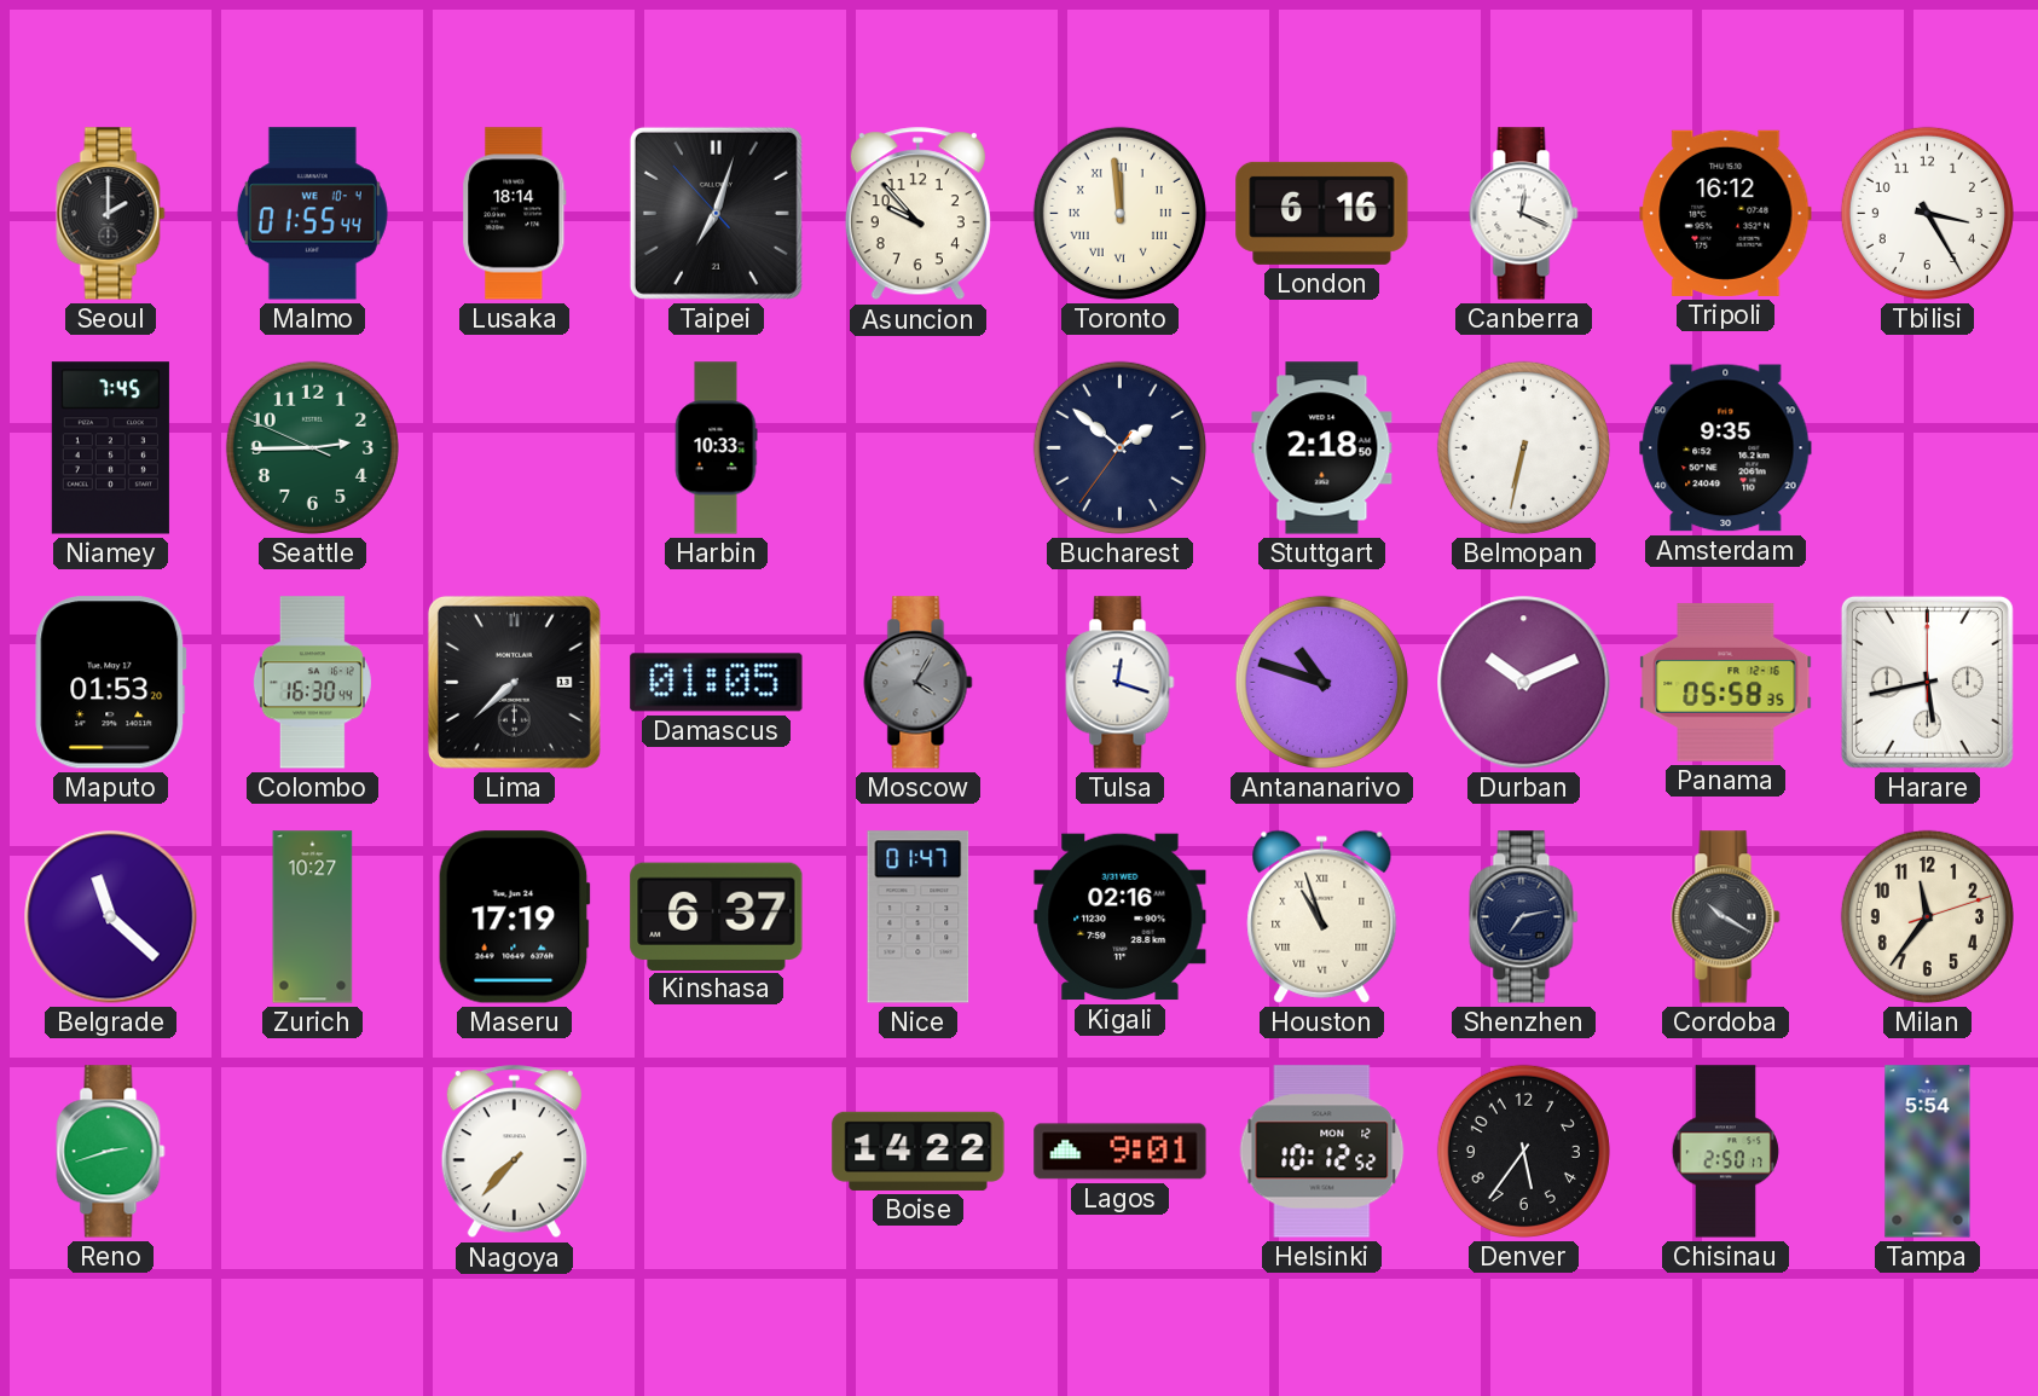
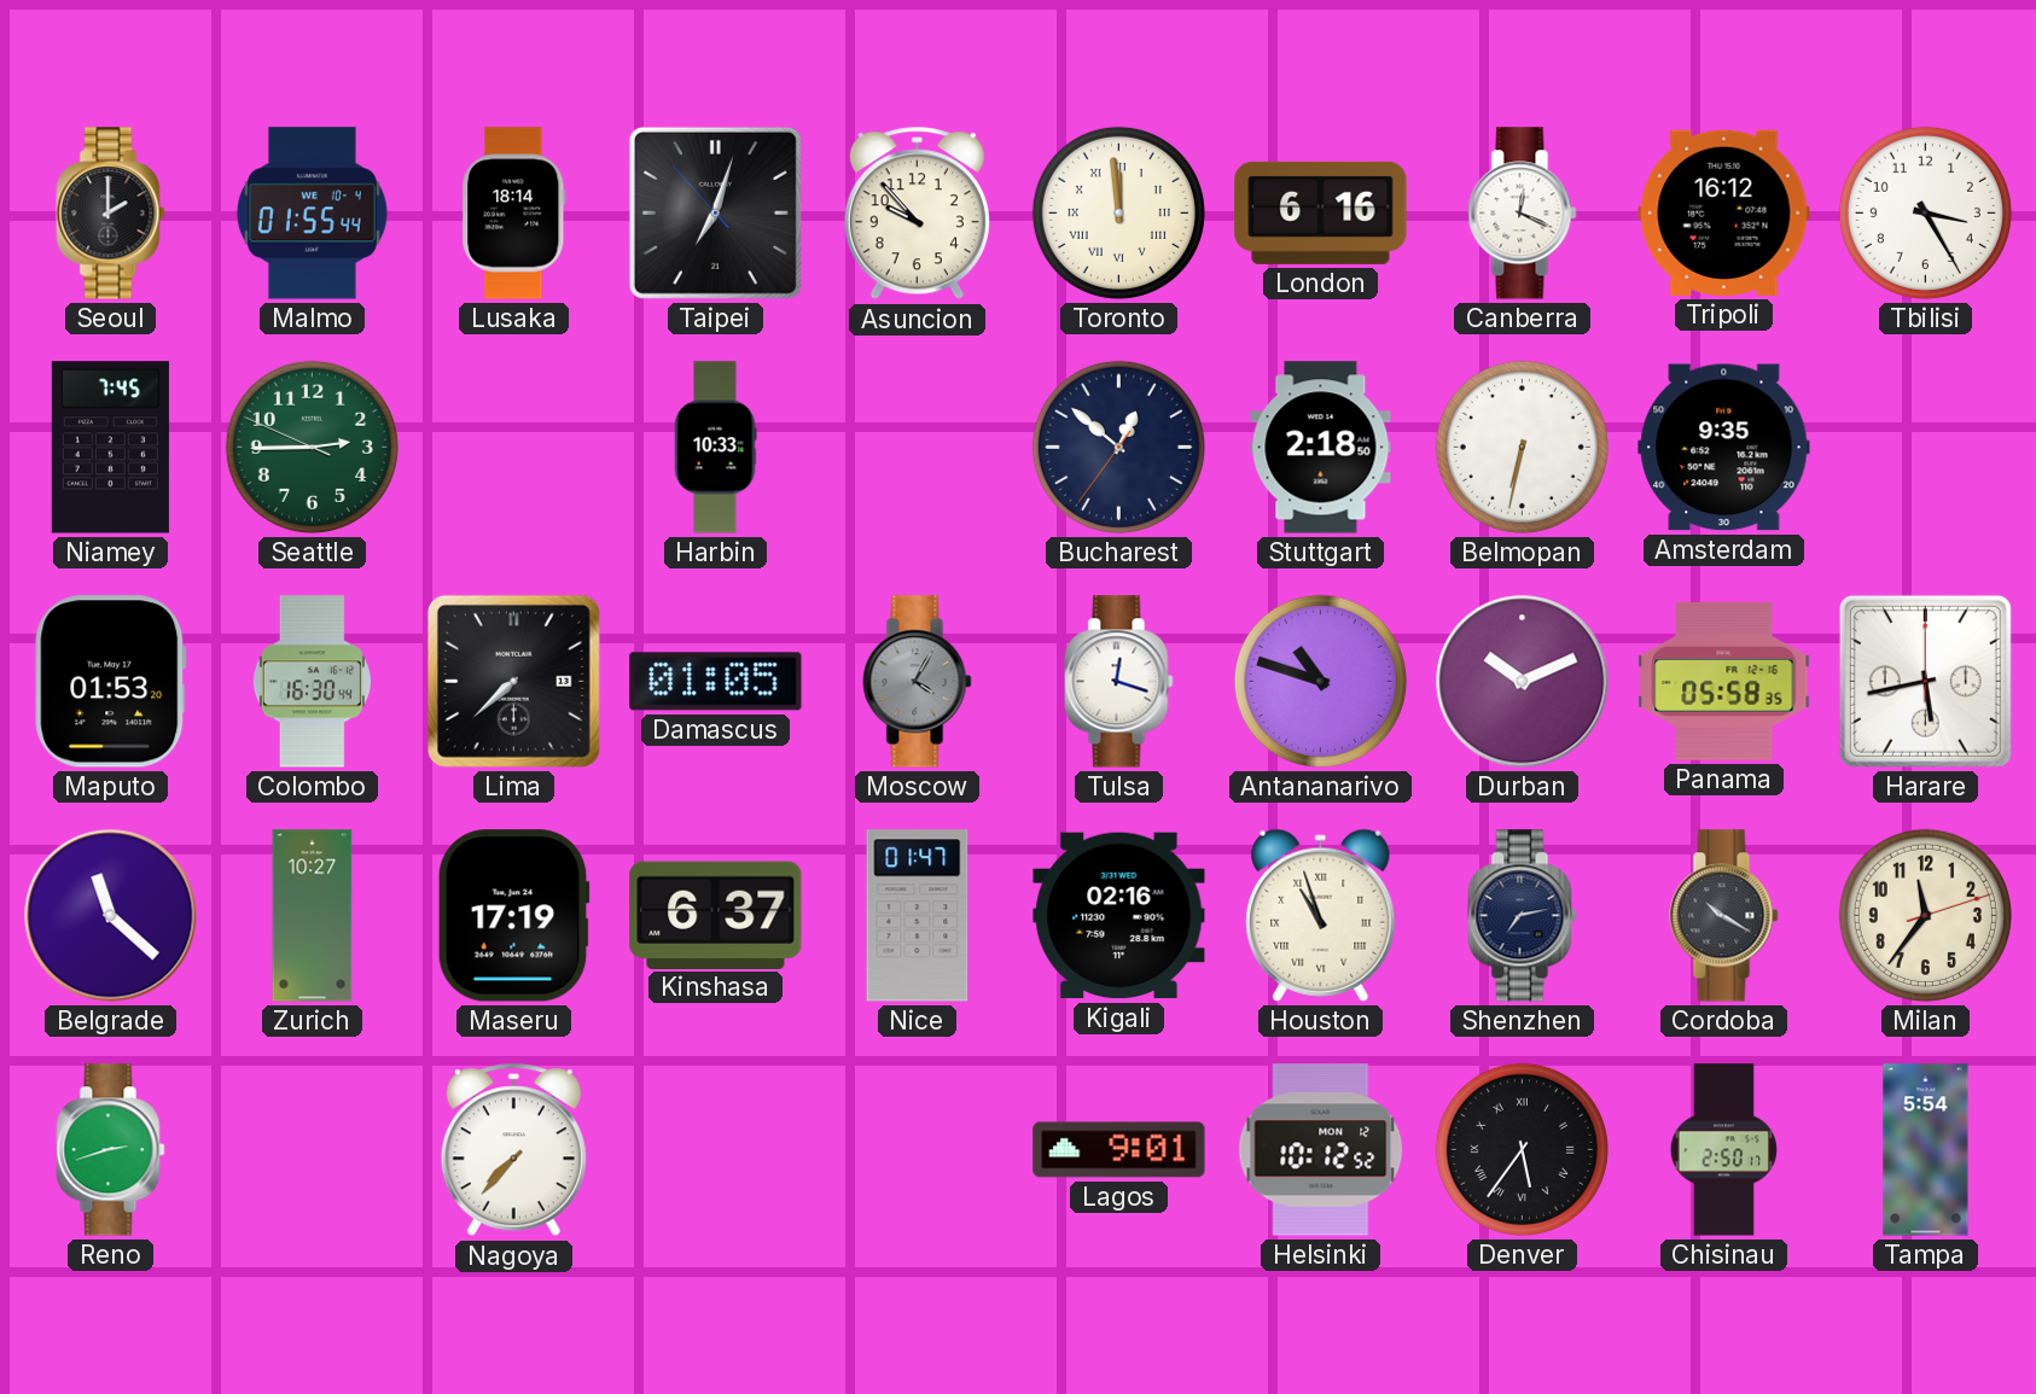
Bucharest: 1:51 -> 12:51
Boise: 14:22 -> none
Denver numerals: Arabic -> Roman
